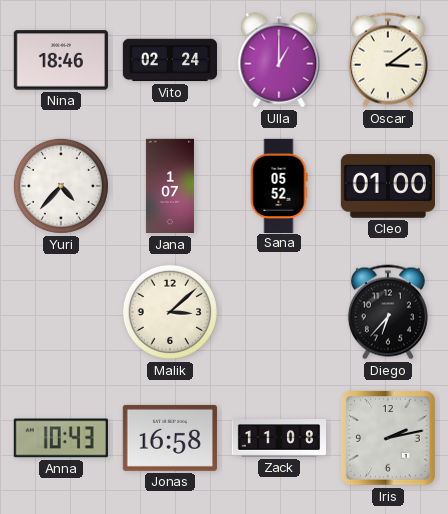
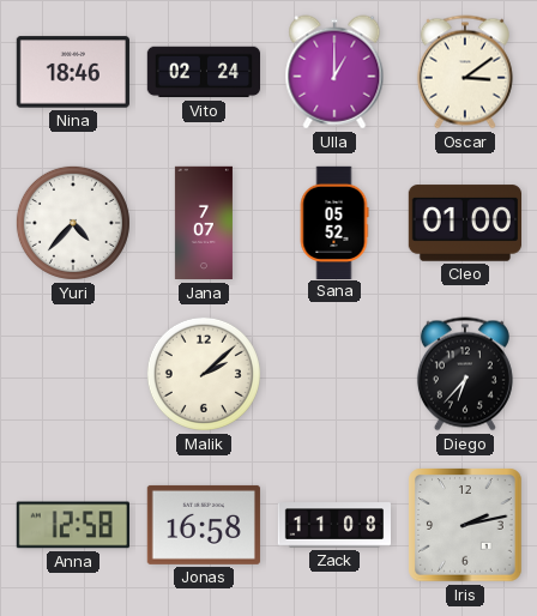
Jana: 1:07 -> 7:07
Malik: 3:08 -> 2:08
Anna: 10:43 -> 12:58
